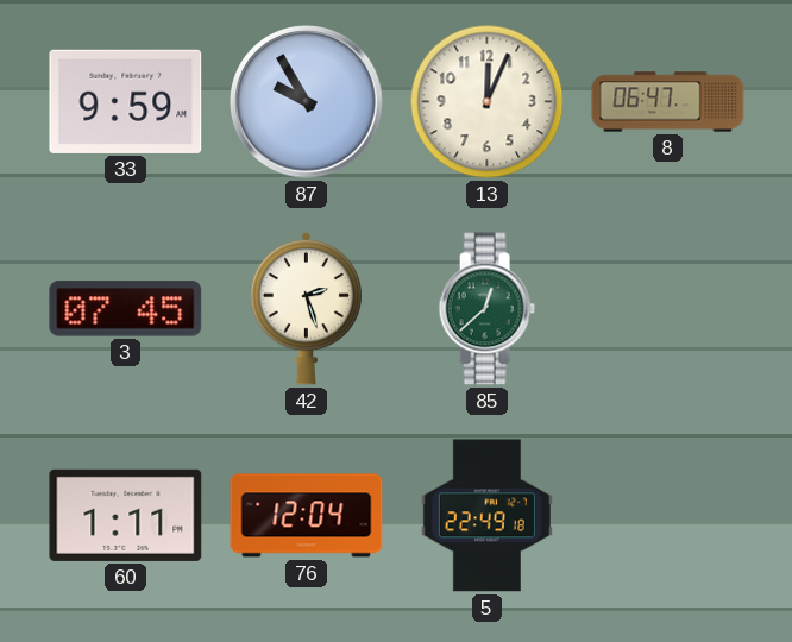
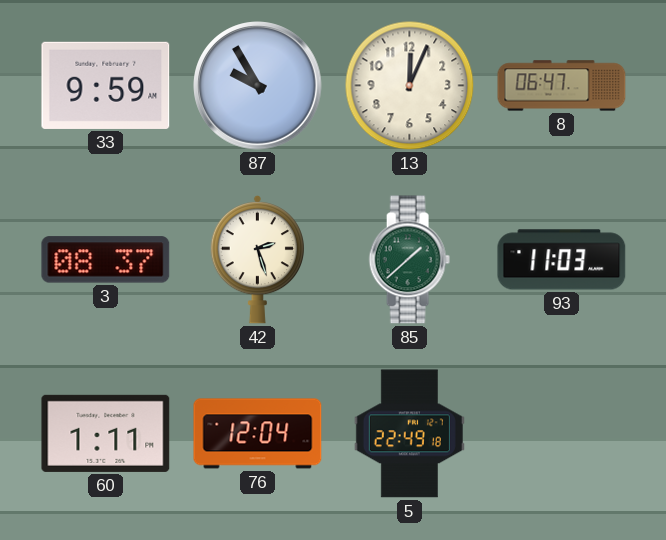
3: 07:45 -> 08:37
85: 12:38 -> 1:38
93: none -> 11:03
